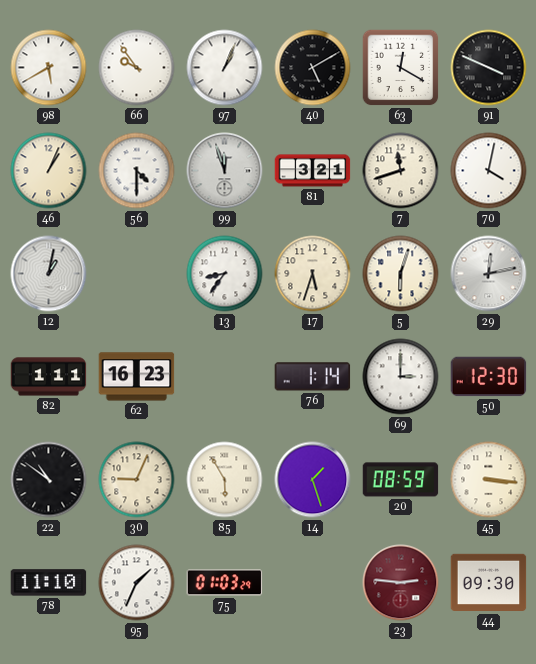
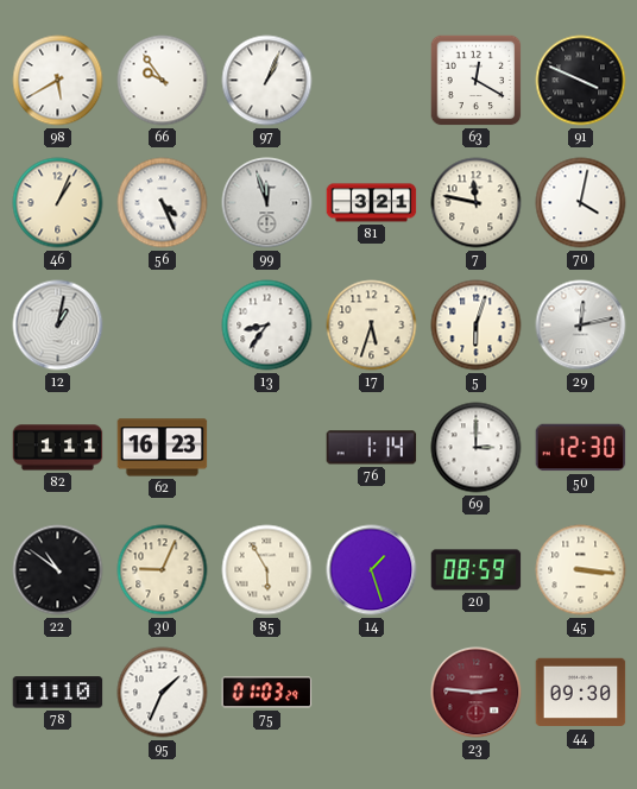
40: 5:10 -> none
56: 4:30 -> 4:26
7: 11:42 -> 11:47
